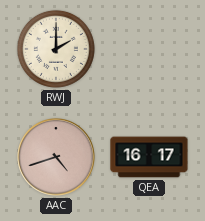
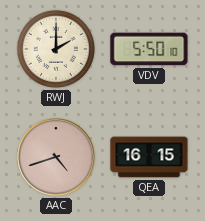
VDV: none -> 5:50
QEA: 16:17 -> 16:15
